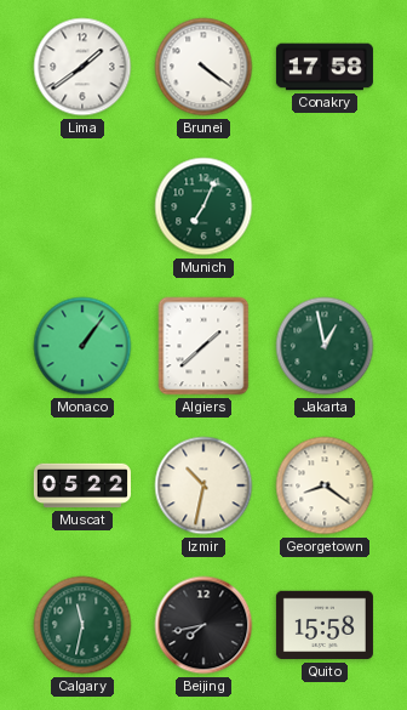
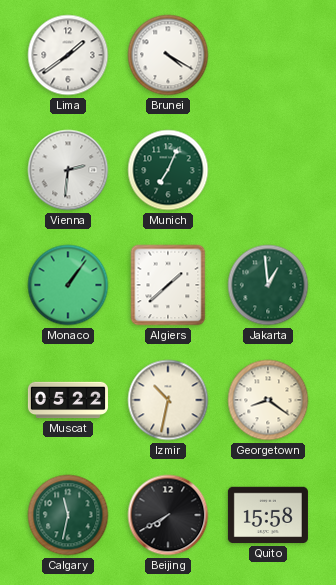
Brunei: 4:21 -> 4:20
Conakry: 17:58 -> none
Vienna: none -> 2:31
Jakarta: 12:58 -> 12:59
Beijing: 7:43 -> 7:40
